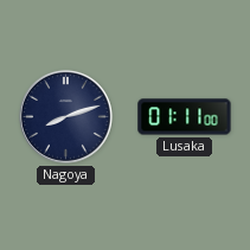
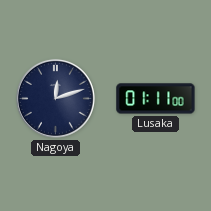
Nagoya: 8:12 -> 12:12
